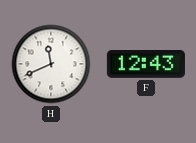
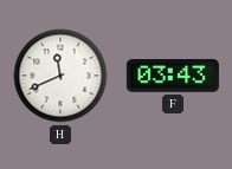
F: 12:43 -> 03:43
